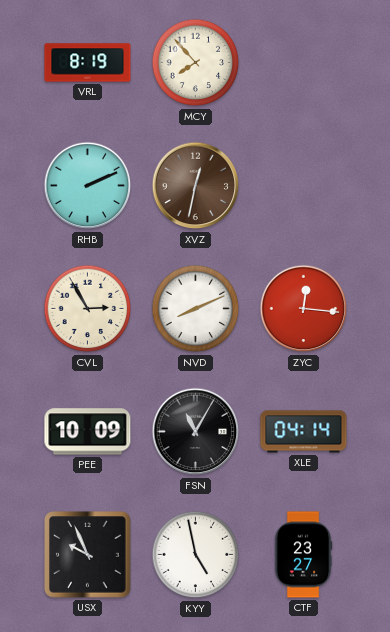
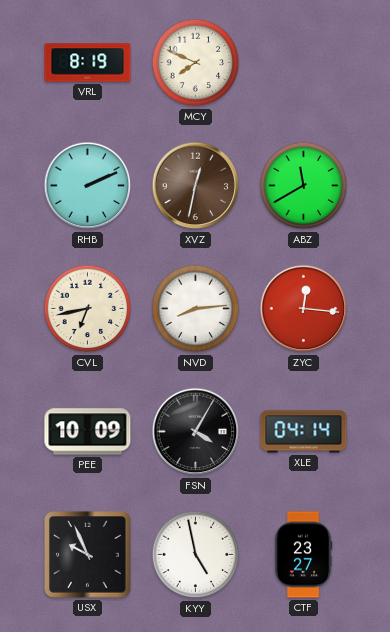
MCY: 7:53 -> 7:49
ABZ: none -> 11:40
CVL: 2:55 -> 6:43
NVD: 8:11 -> 8:14
FSN: 11:05 -> 4:05
